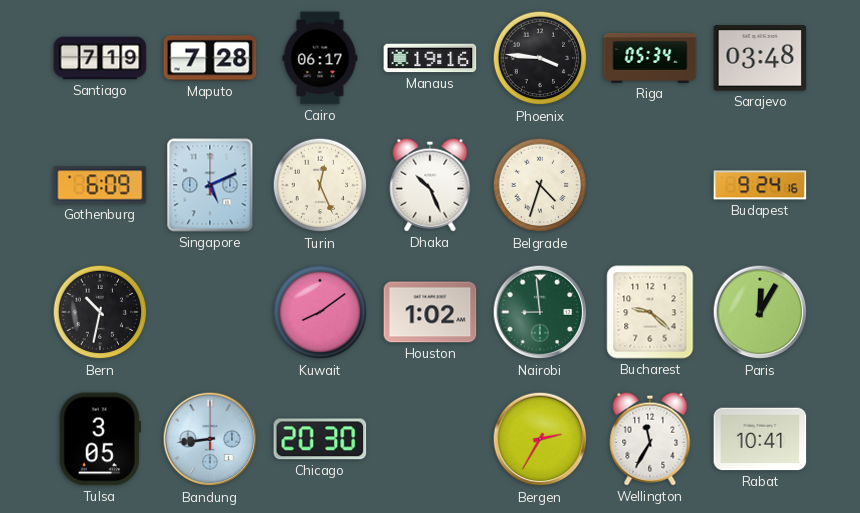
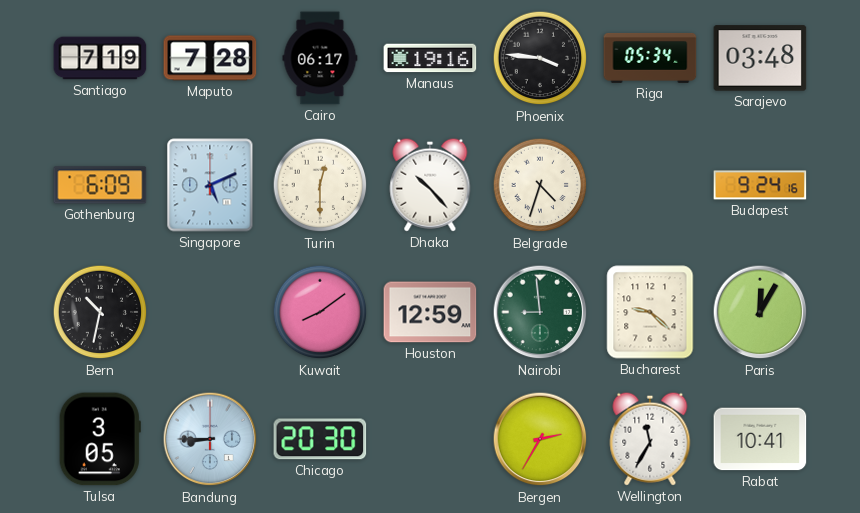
Turin: 12:26 -> 12:30
Dhaka: 10:26 -> 10:23
Houston: 1:02 -> 12:59
Bandung: 8:44 -> 8:45
